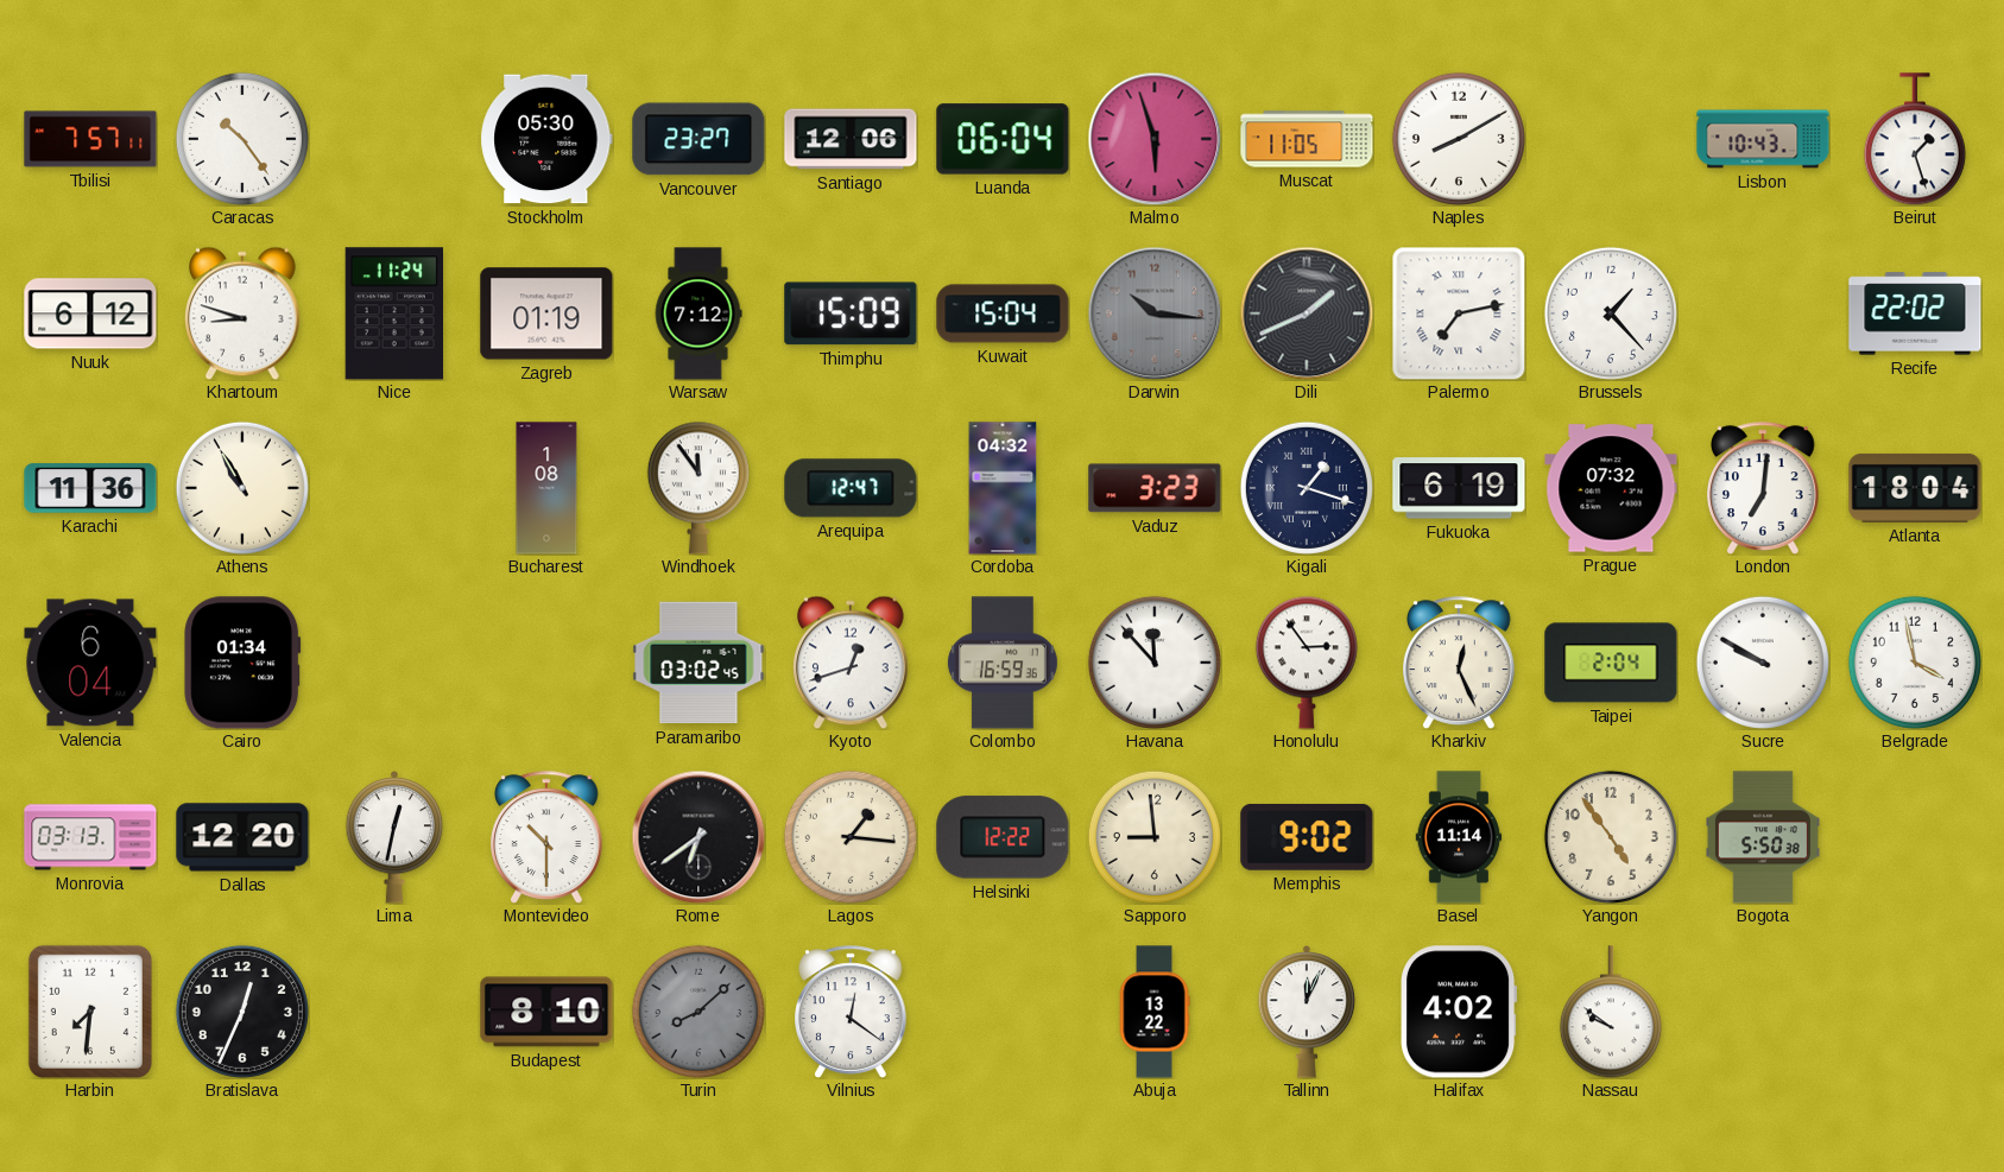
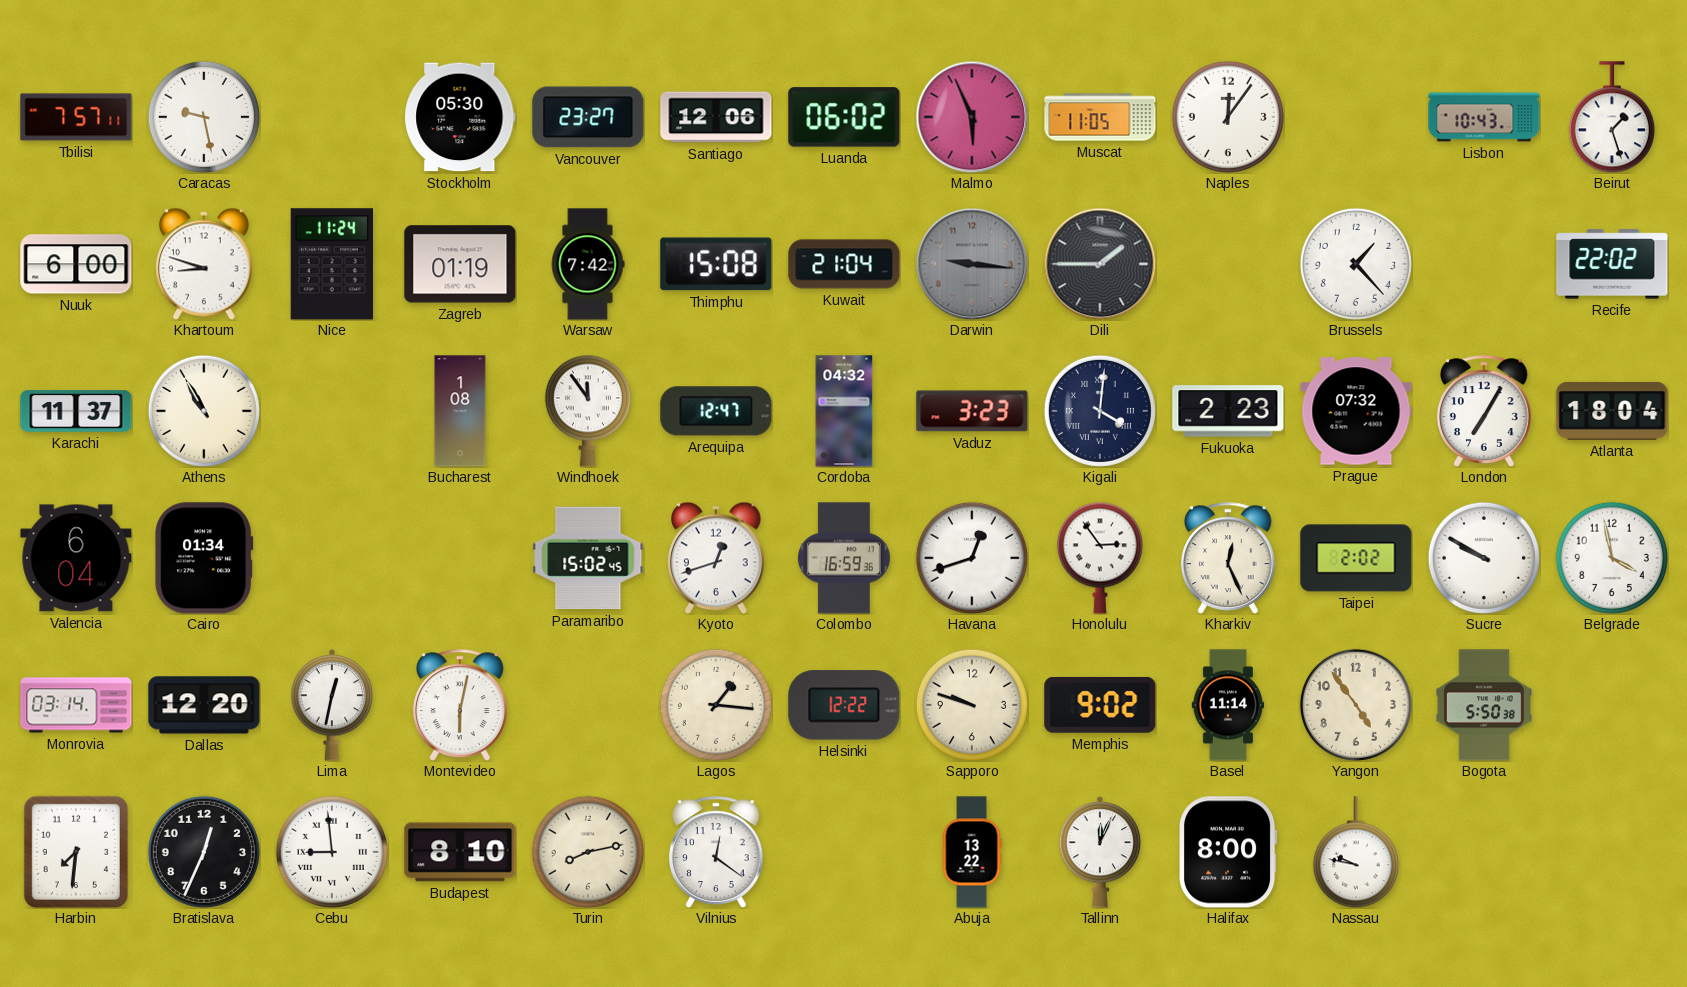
Caracas: 10:24 -> 9:28
Luanda: 06:04 -> 06:02
Malmo: 5:57 -> 5:56
Naples: 8:10 -> 12:06
Nuuk: 6:12 -> 6:00
Warsaw: 7:12 -> 7:42
Thimphu: 15:09 -> 15:08
Kuwait: 15:04 -> 21:04
Darwin: 10:16 -> 9:16
Dili: 1:41 -> 1:45
Palermo: 7:13 -> none
Karachi: 11:36 -> 11:37
Kigali: 1:18 -> 4:01
Fukuoka: 6:19 -> 2:23
London: 7:01 -> 7:05
Paramaribo: 03:02 -> 15:02
Havana: 11:53 -> 12:42
Taipei: 2:04 -> 2:02
Monrovia: 03:13 -> 03:14
Montevideo: 10:30 -> 6:02
Rome: 6:39 -> none
Sapporo: 8:59 -> 9:48
Cebu: none -> 8:59
Turin: 8:08 -> 8:13
Turin dial: grey -> cream
Halifax: 4:02 -> 8:00
Nassau: 9:51 -> 9:47
